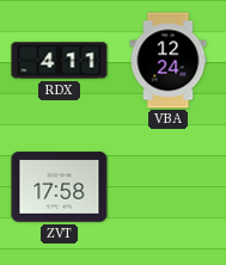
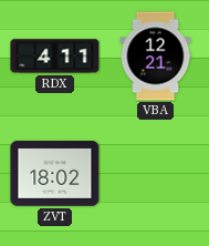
VBA: 12:24 -> 12:21
ZVT: 17:58 -> 18:02
